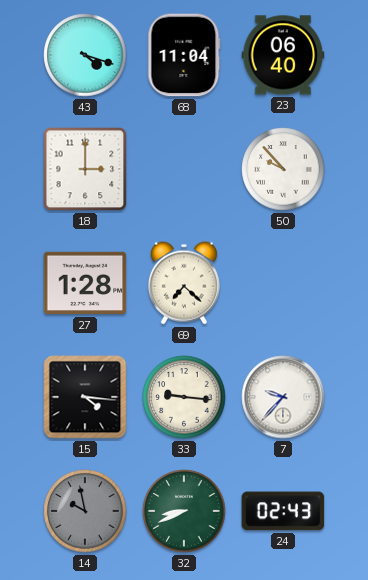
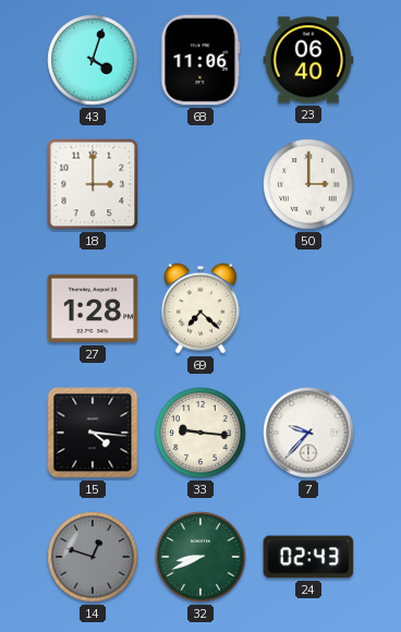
43: 4:18 -> 4:03
68: 11:04 -> 11:06
50: 9:53 -> 3:00
14: 9:58 -> 12:48
